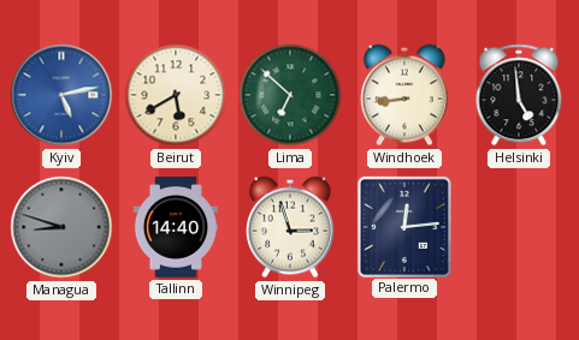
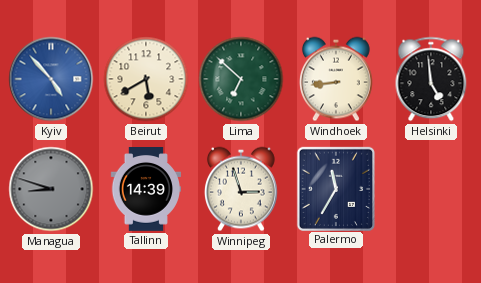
Kyiv: 5:13 -> 4:53
Tallinn: 14:40 -> 14:39
Palermo: 12:14 -> 11:35
